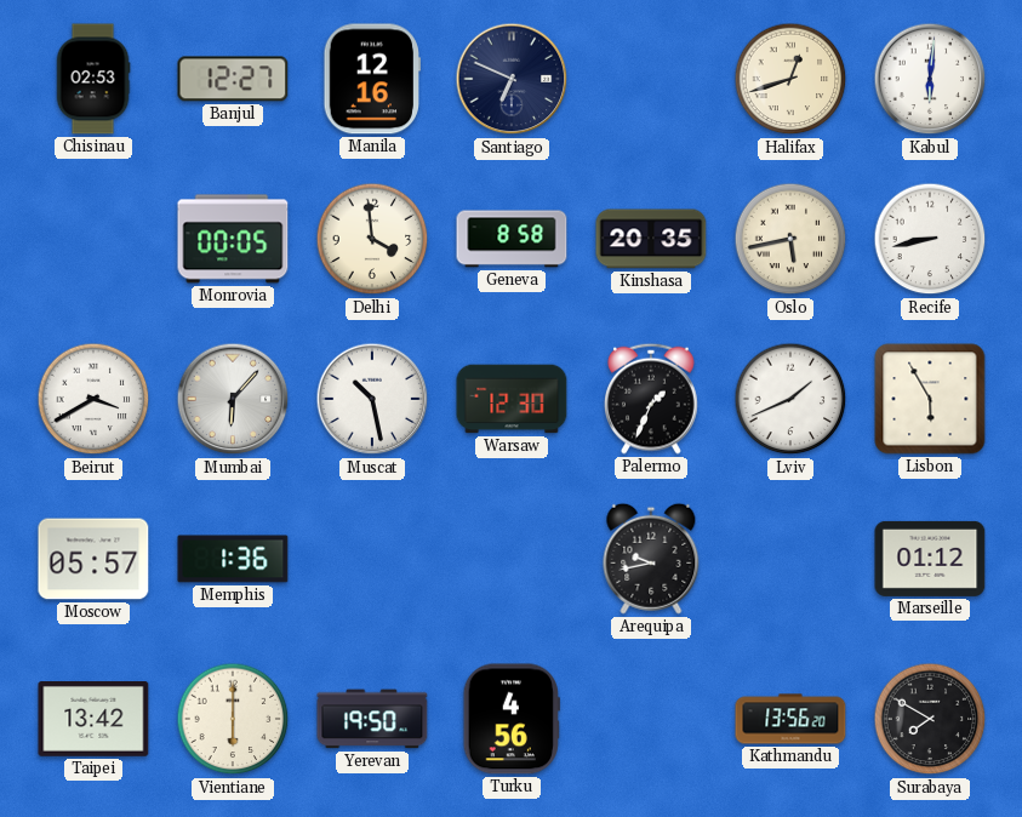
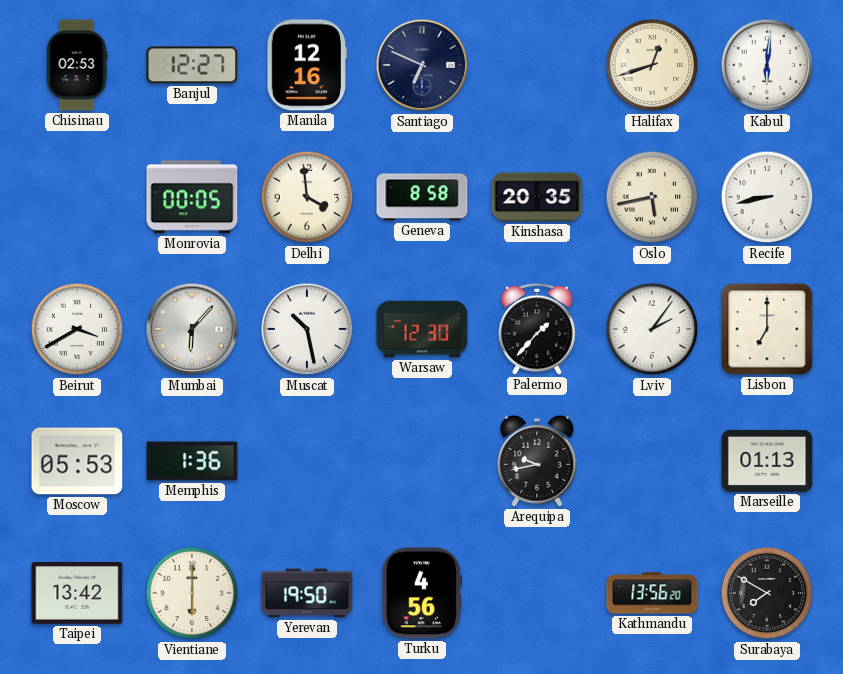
Palermo: 1:34 -> 1:37
Lviv: 1:41 -> 2:06
Lisbon: 5:55 -> 7:00
Moscow: 05:57 -> 05:53
Marseille: 01:12 -> 01:13
